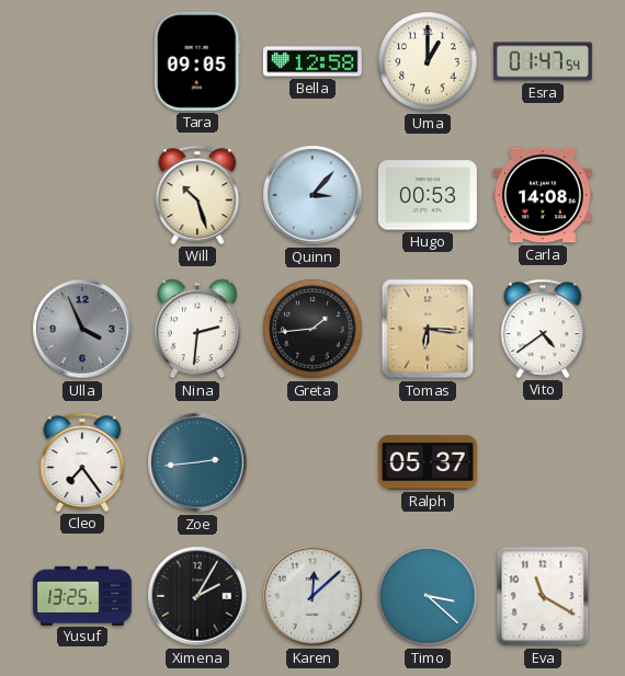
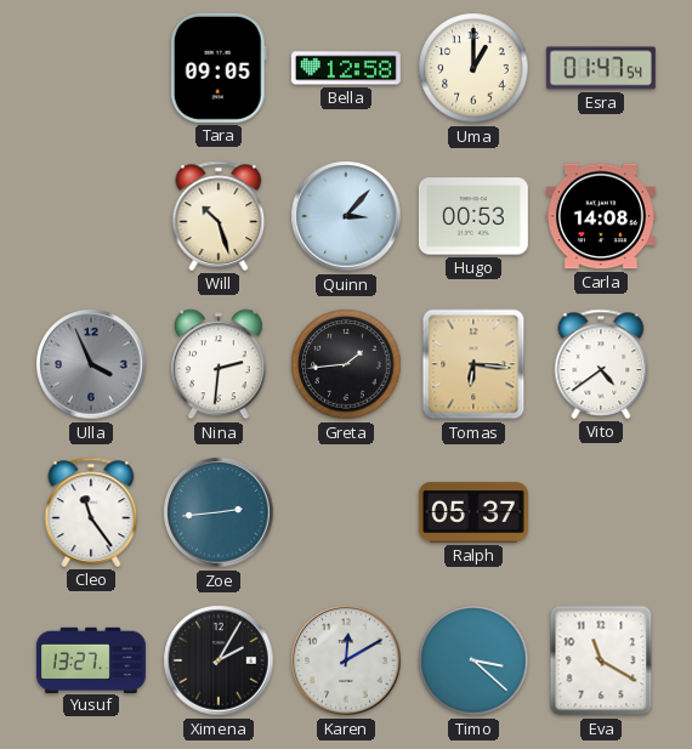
Cleo: 7:24 -> 11:24
Yusuf: 13:25 -> 13:27
Karen: 12:08 -> 12:10
